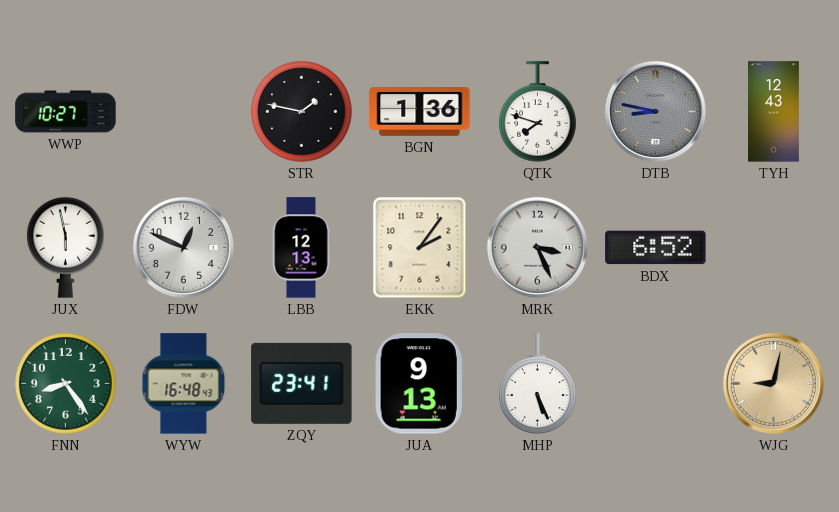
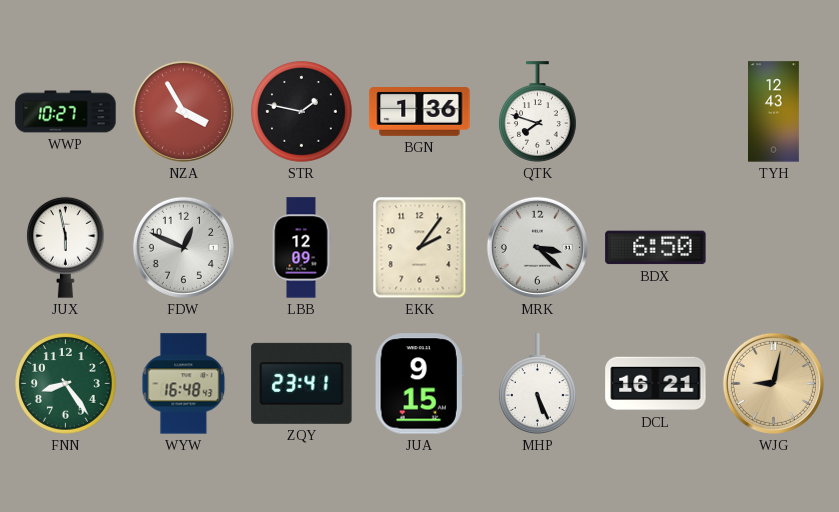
NZA: none -> 3:55
DTB: 8:47 -> none
LBB: 12:13 -> 12:09
MRK: 3:26 -> 3:22
BDX: 6:52 -> 6:50
JUA: 9:13 -> 9:15
DCL: none -> 16:21
